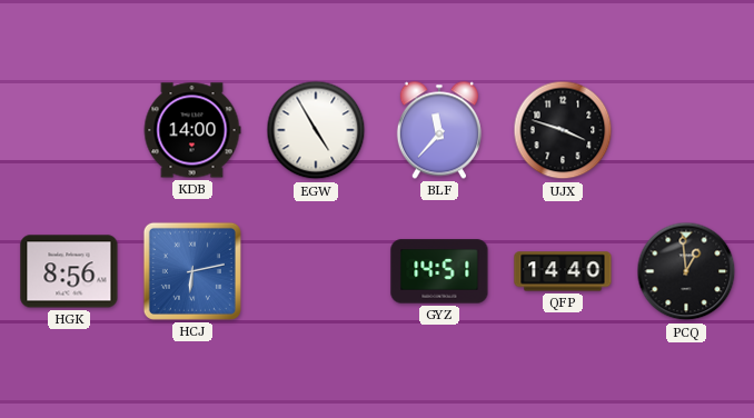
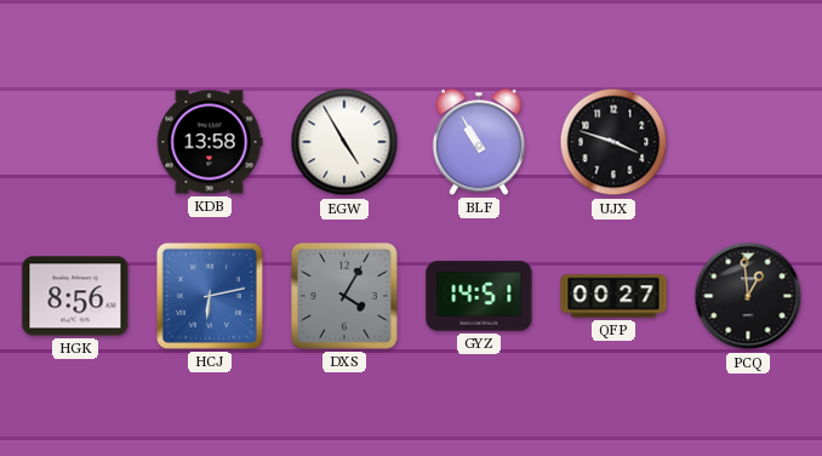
KDB: 14:00 -> 13:58
BLF: 11:37 -> 10:55
DXS: none -> 4:05
QFP: 14:40 -> 00:27
